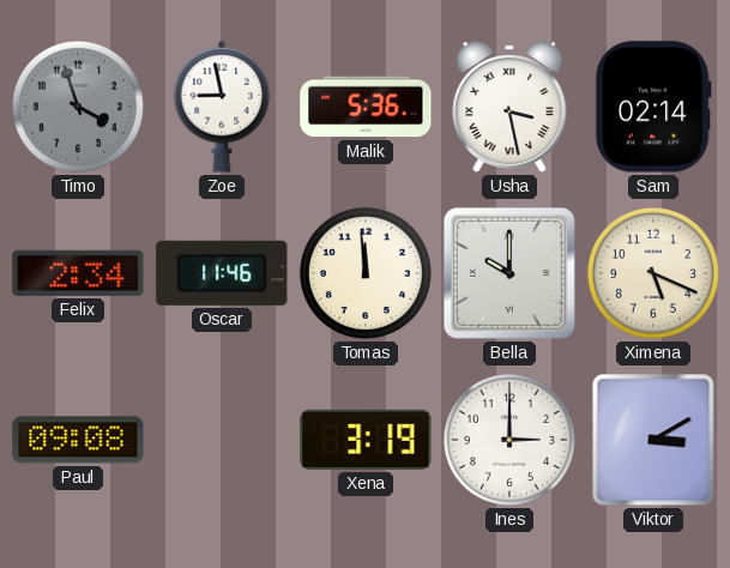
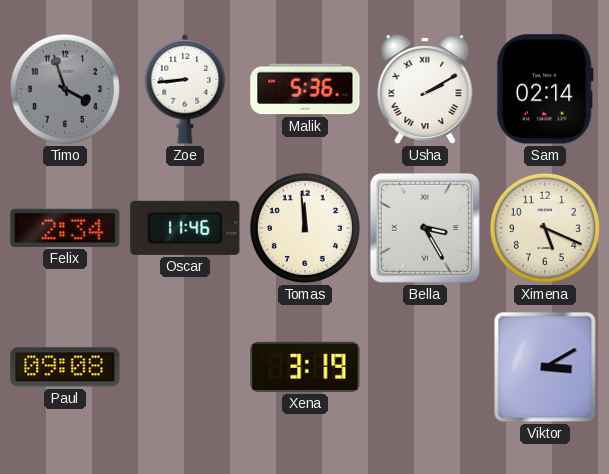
Zoe: 8:58 -> 8:44
Usha: 3:28 -> 2:10
Bella: 10:00 -> 3:25
Ines: 3:00 -> none
